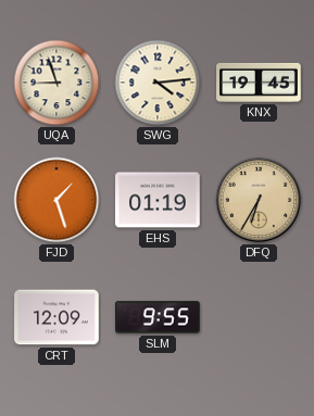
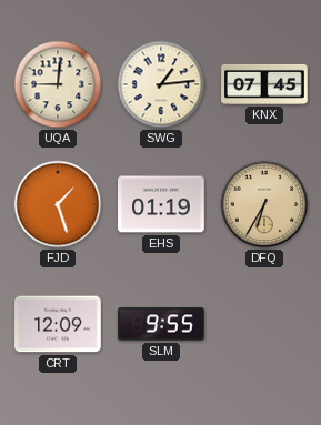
UQA: 8:57 -> 9:01
SWG: 4:14 -> 1:14
KNX: 19:45 -> 07:45
